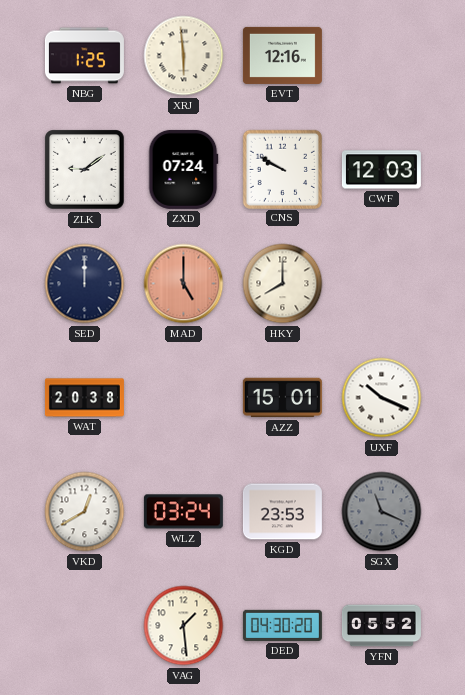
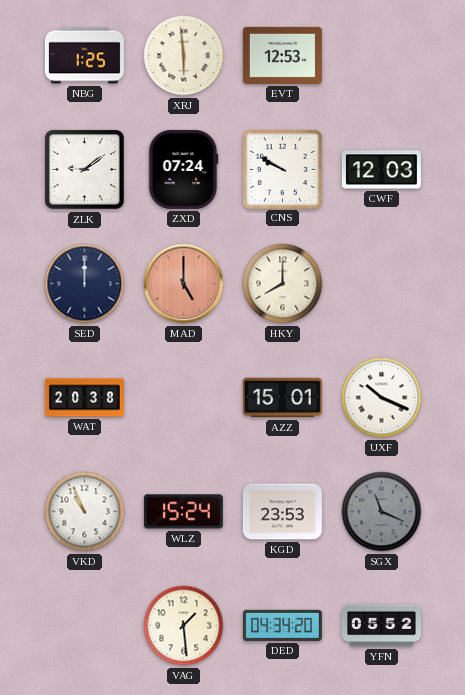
EVT: 12:16 -> 12:53
VKD: 12:40 -> 10:56
WLZ: 03:24 -> 15:24
DED: 04:30 -> 04:34
